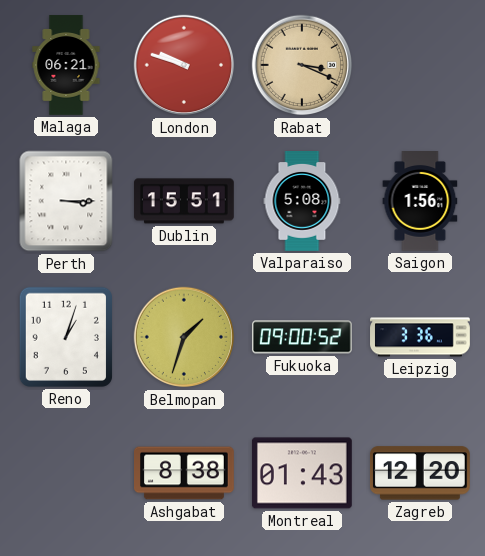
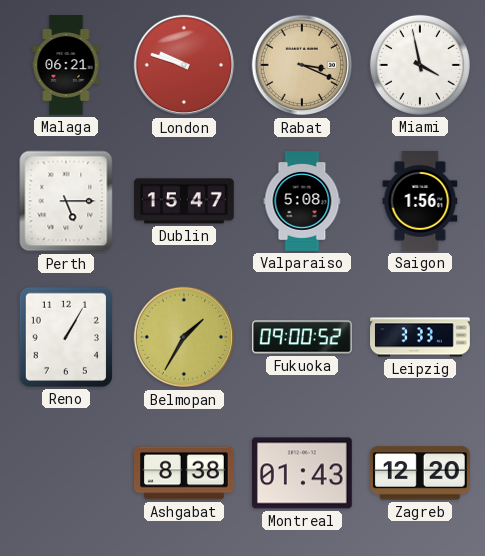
Miami: none -> 3:58
Perth: 3:15 -> 5:15
Dublin: 15:51 -> 15:47
Reno: 1:03 -> 1:05
Belmopan: 1:33 -> 1:35
Leipzig: 3:36 -> 3:33
